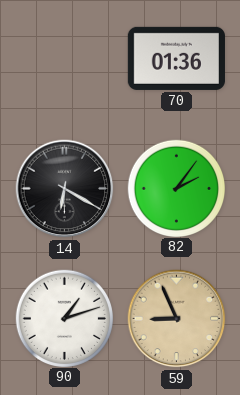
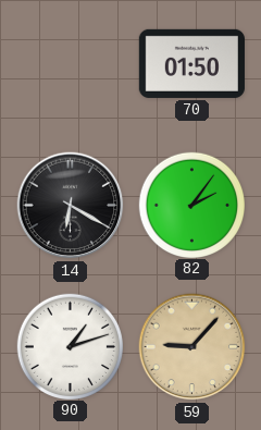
70: 01:36 -> 01:50
59: 8:56 -> 9:07
